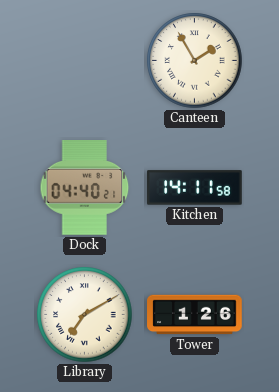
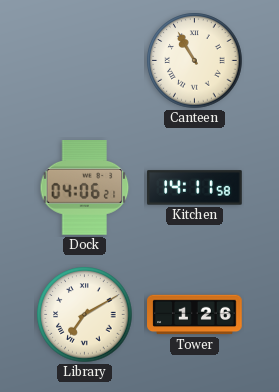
Canteen: 1:55 -> 10:55
Dock: 04:40 -> 04:06
